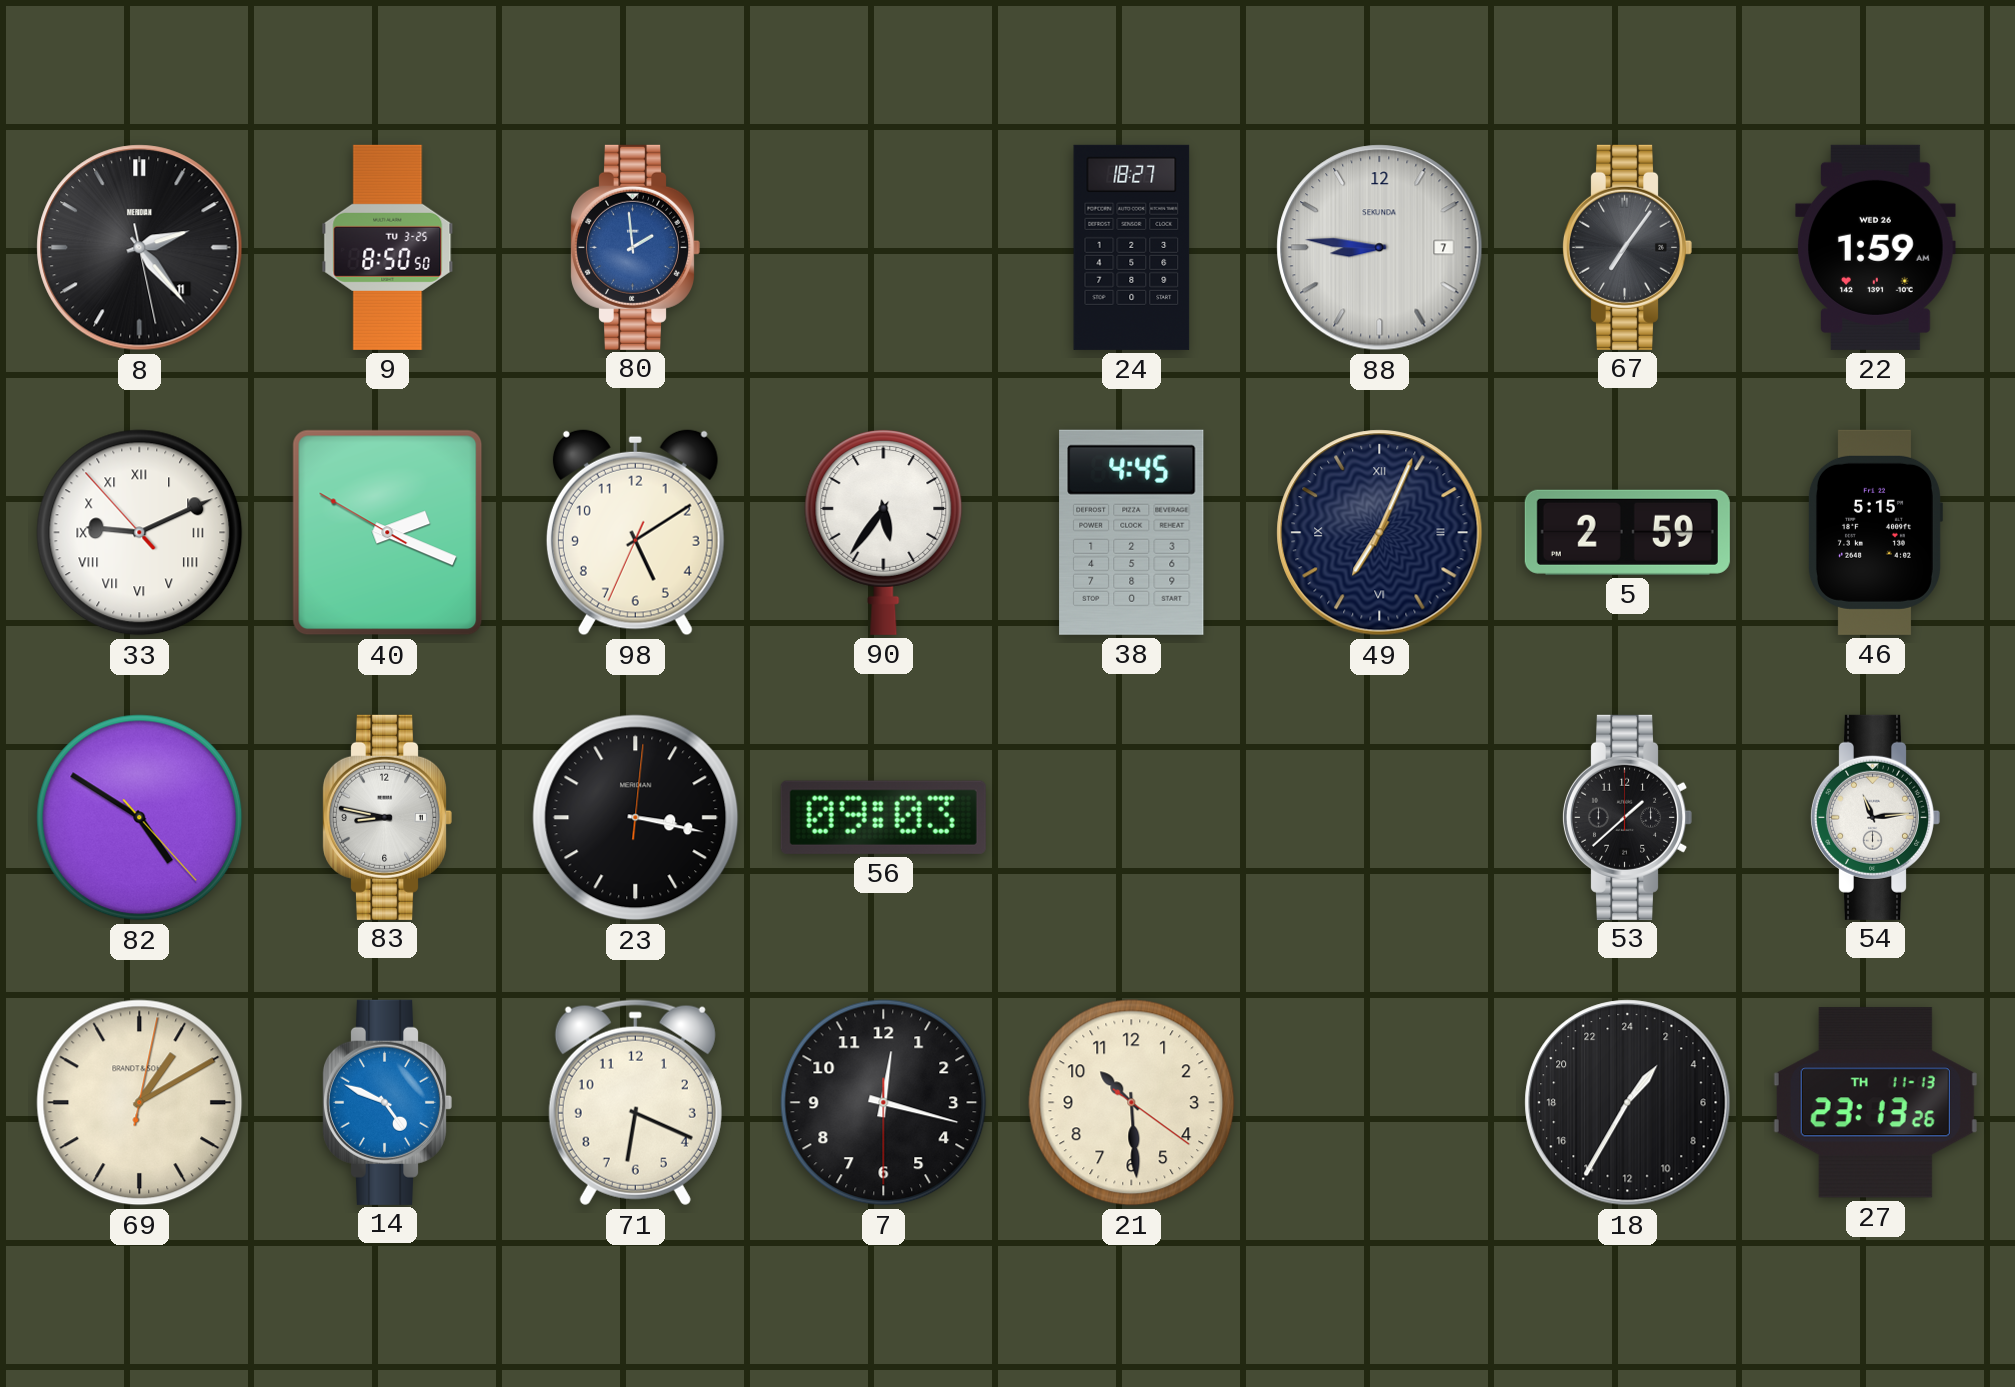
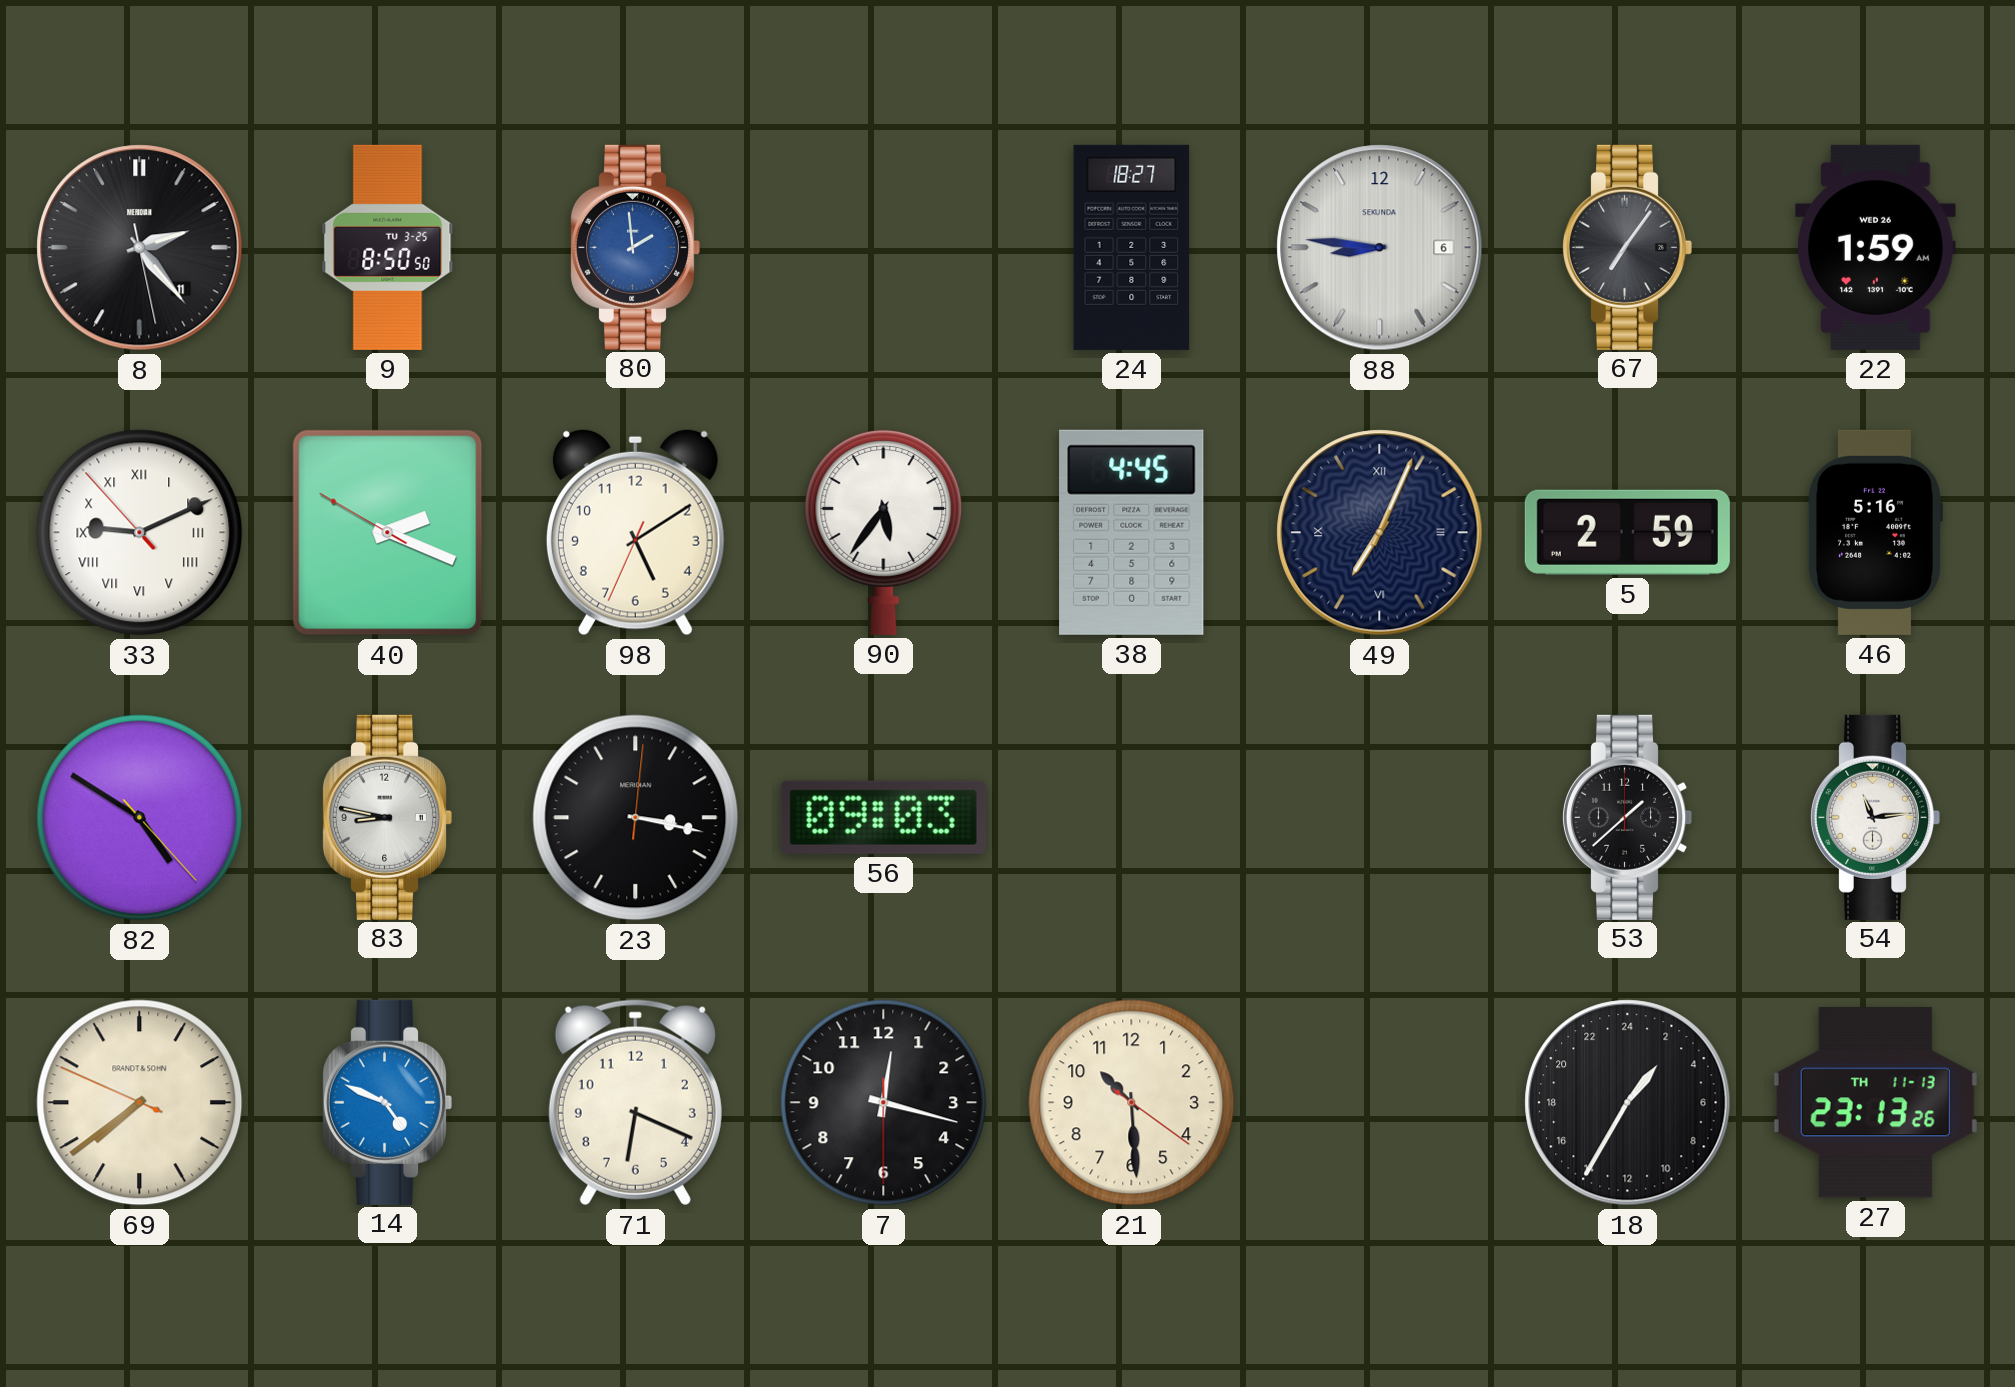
88 date: 7 -> 6
46: 5:15 -> 5:16
69: 1:10 -> 7:38
